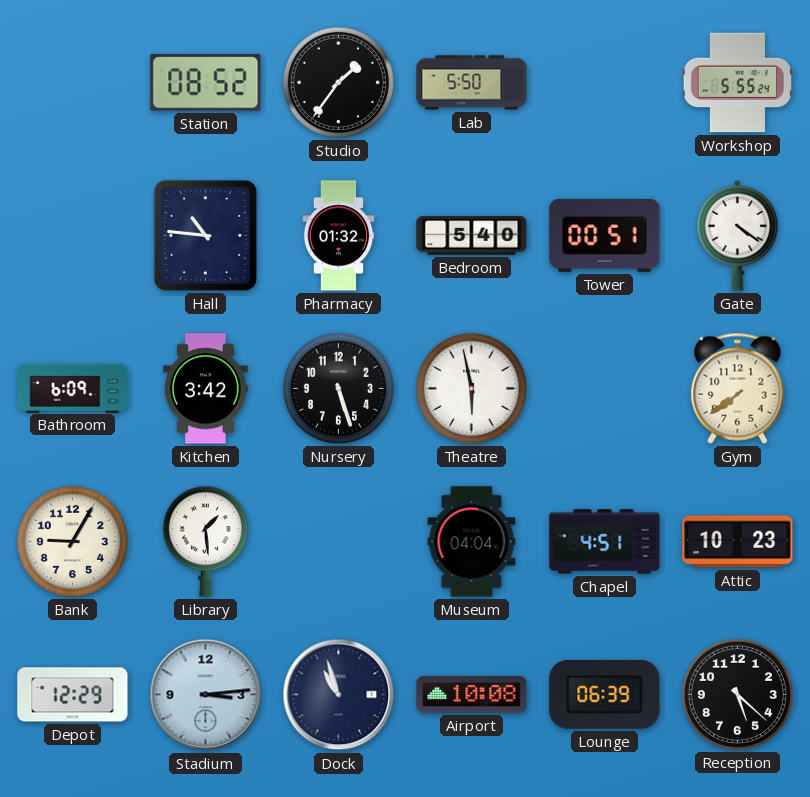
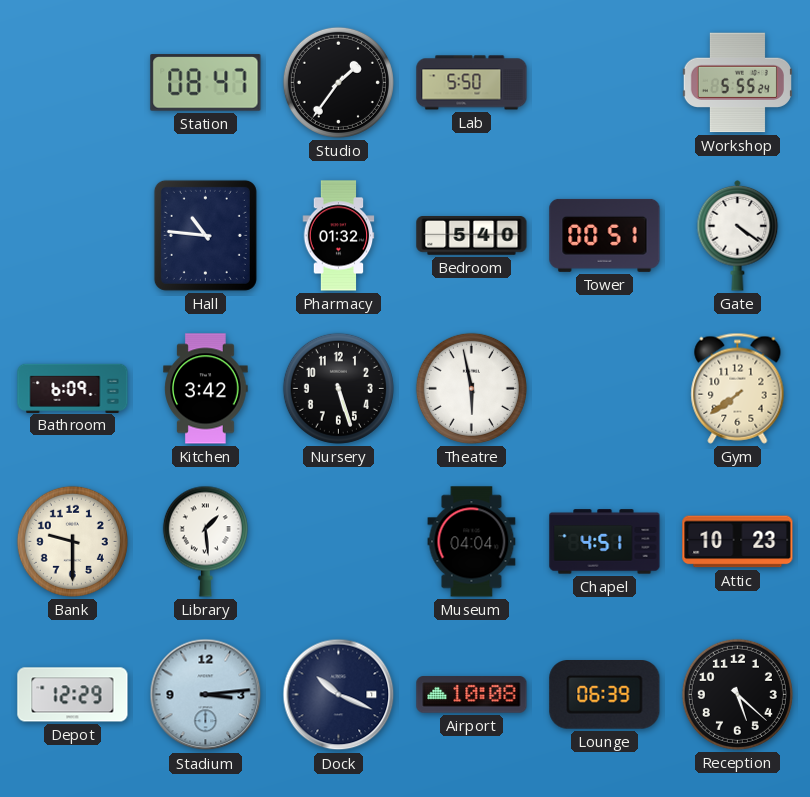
Station: 08:52 -> 08:47
Bank: 9:05 -> 9:30
Dock: 10:57 -> 10:19
